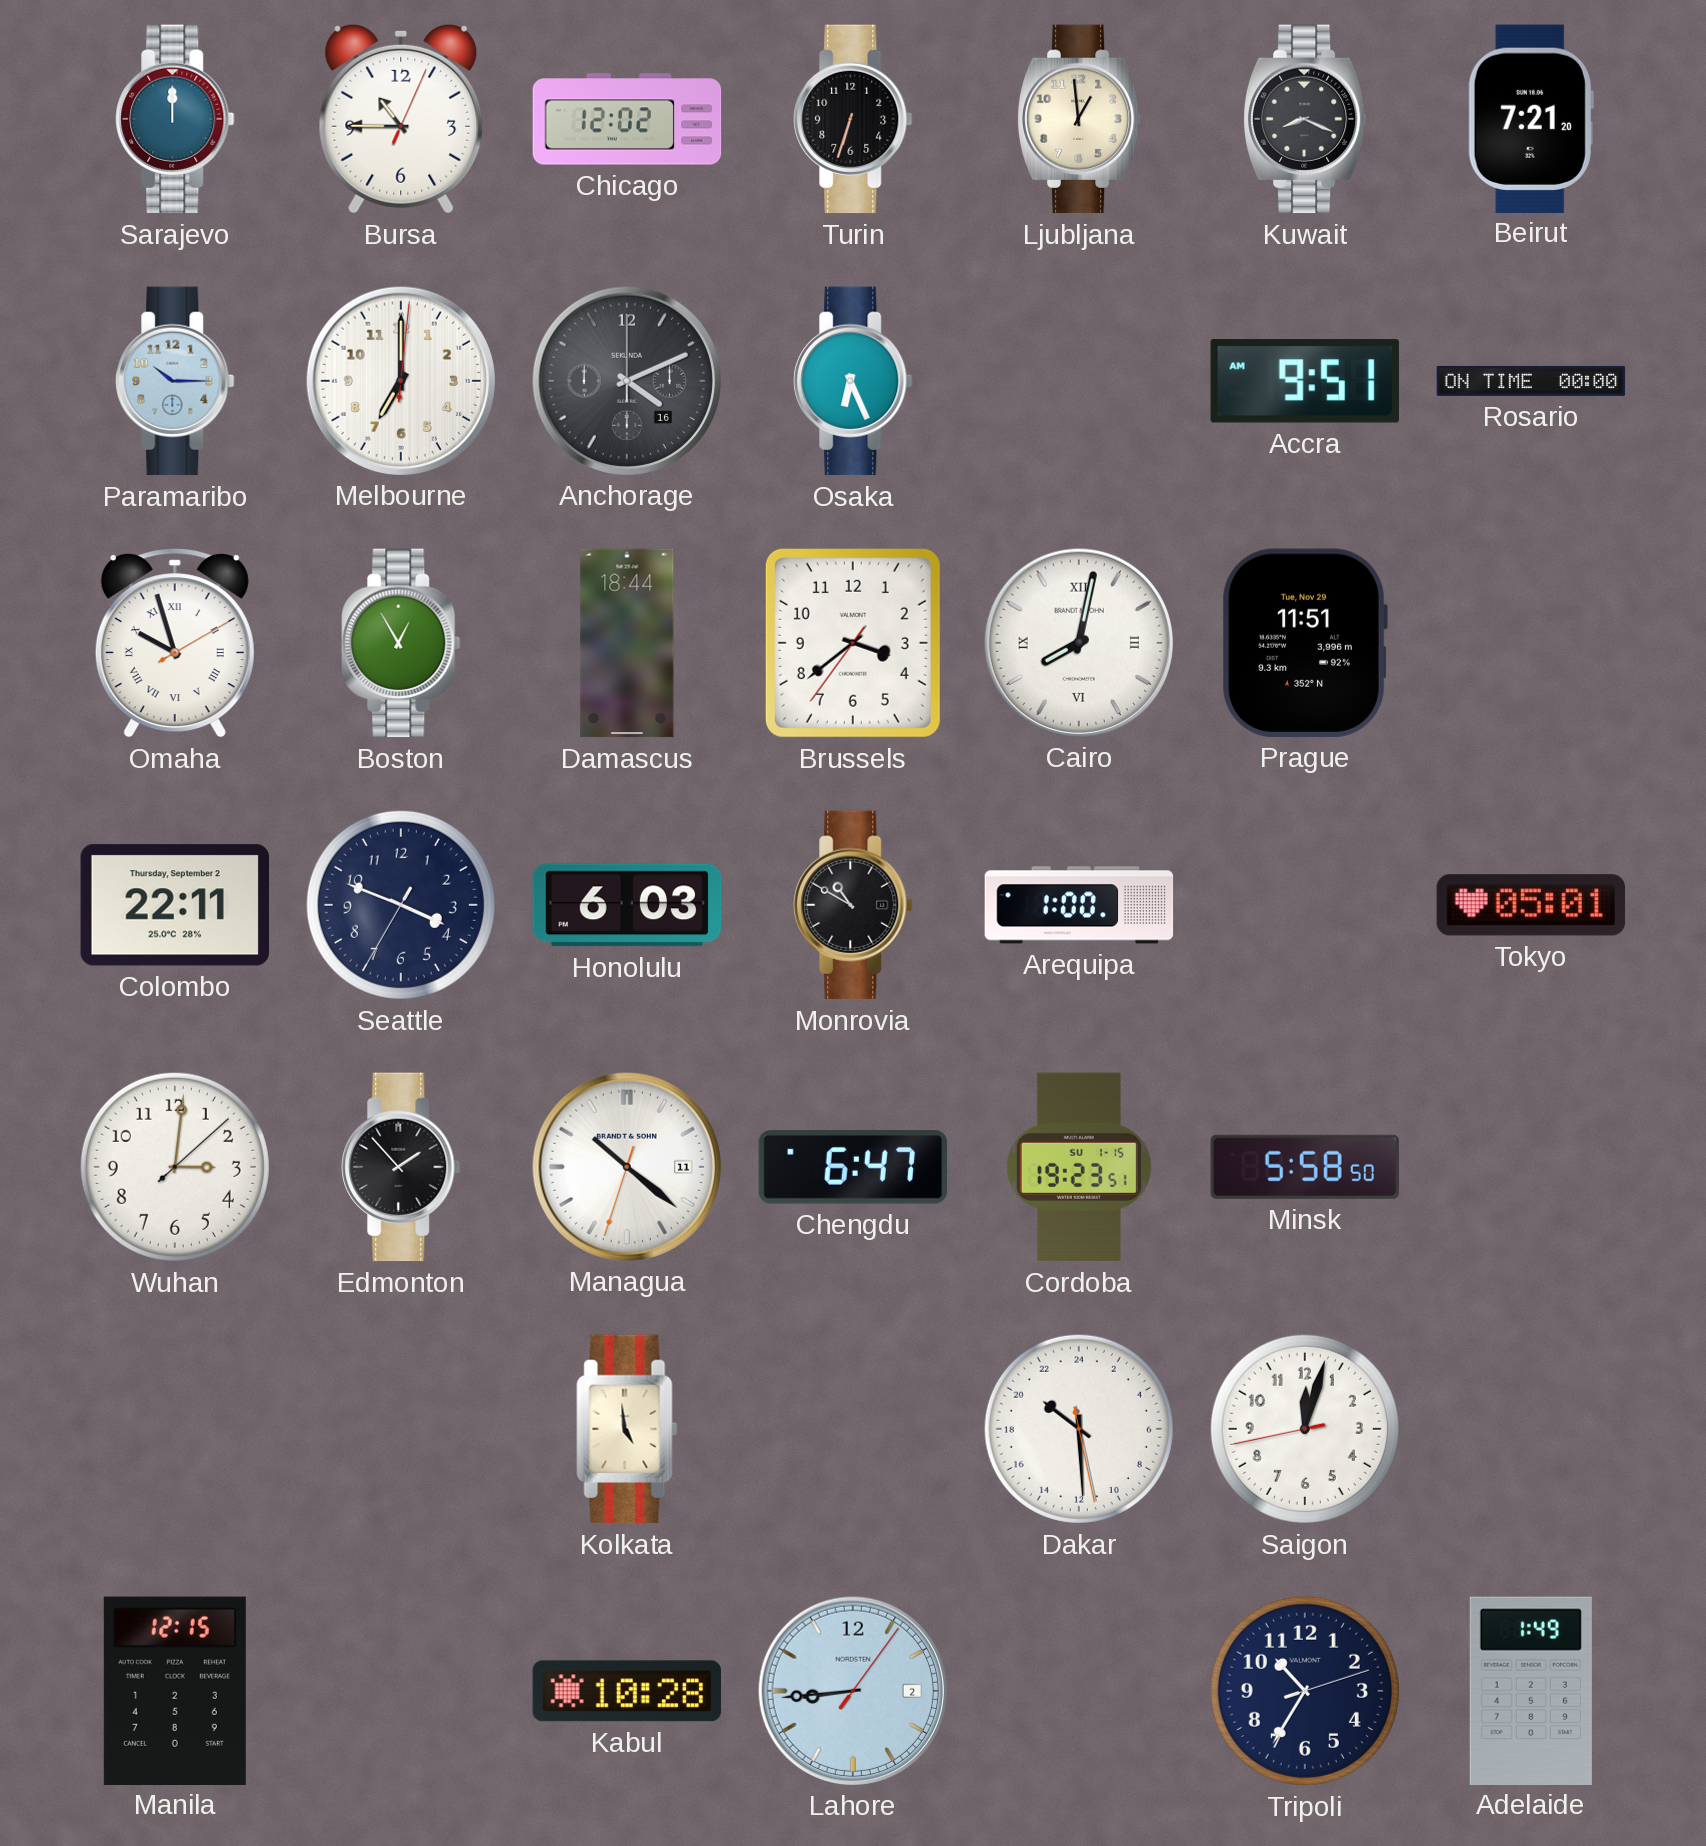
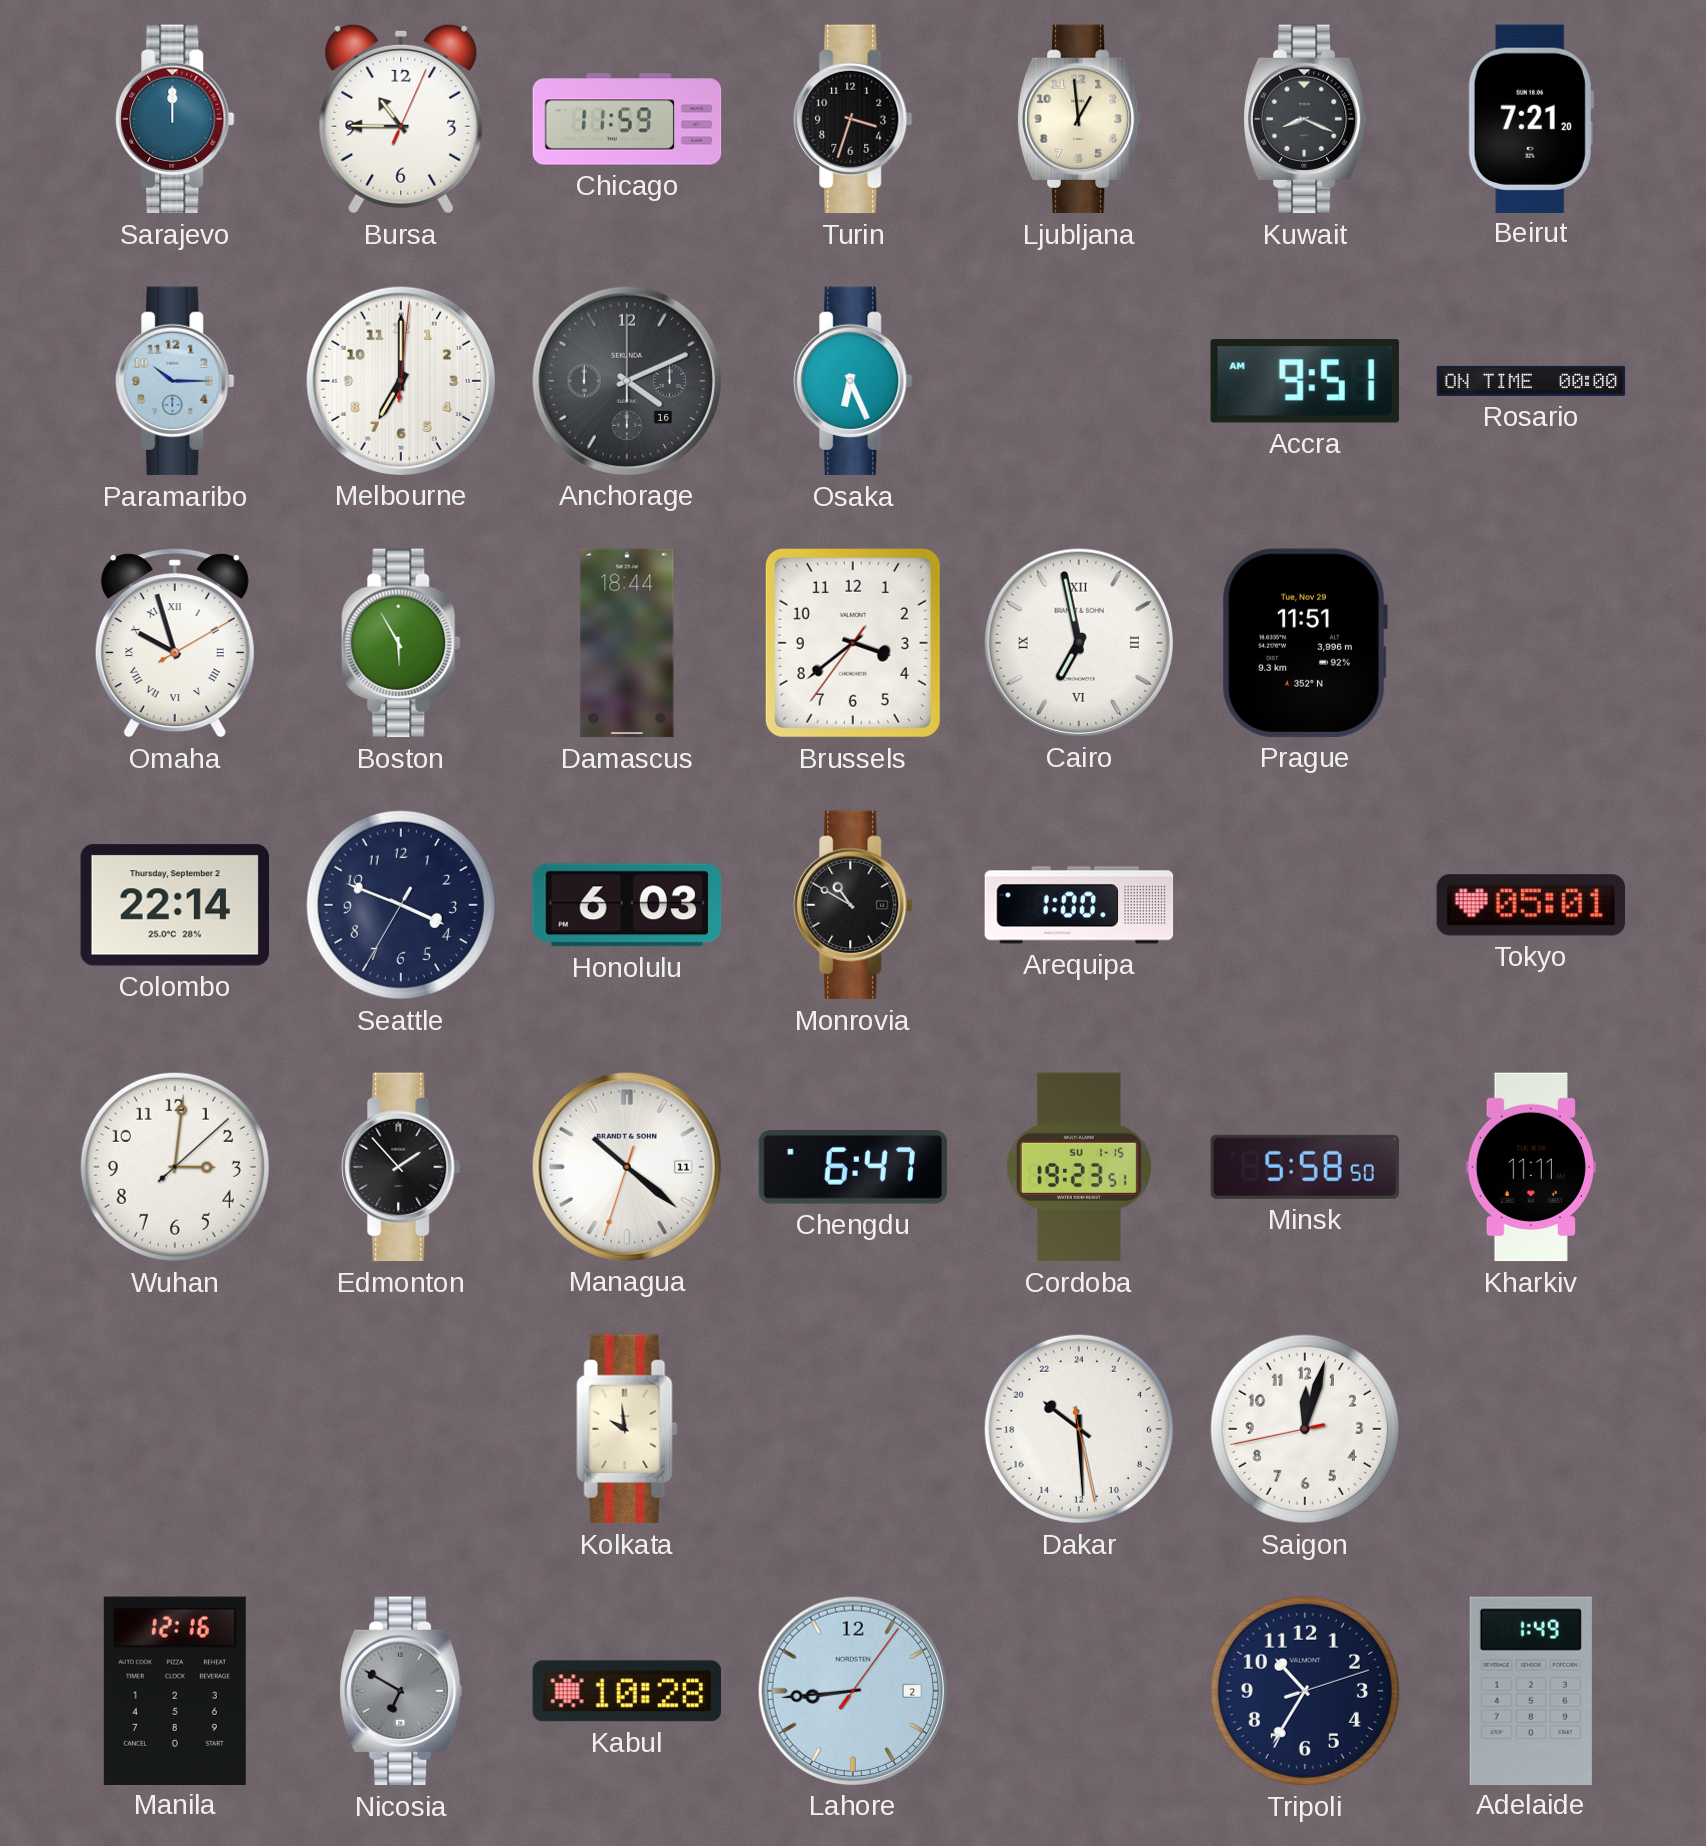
Chicago: 12:02 -> 11:59
Turin: 6:33 -> 3:33
Boston: 12:55 -> 5:55
Cairo: 8:02 -> 6:58
Colombo: 22:11 -> 22:14
Kharkiv: none -> 11:11
Kolkata: 4:59 -> 9:59
Manila: 12:15 -> 12:16
Nicosia: none -> 6:50
